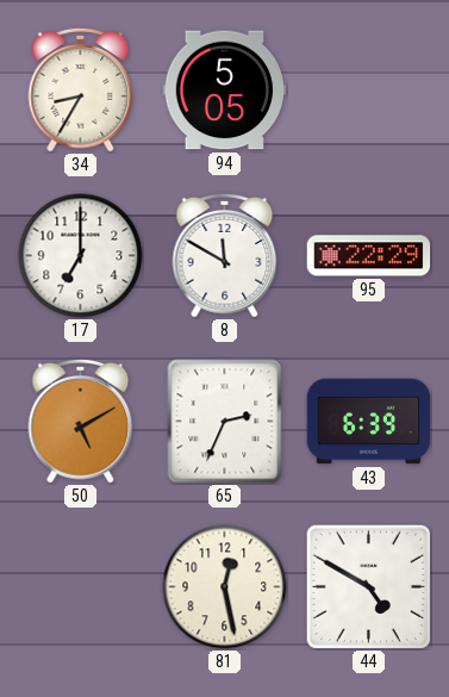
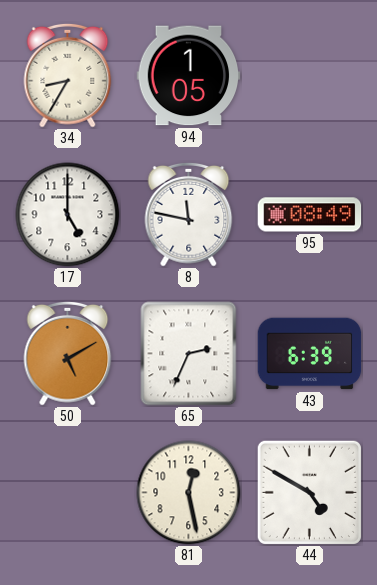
94: 5:05 -> 1:05
17: 7:00 -> 5:00
8: 11:50 -> 11:47
95: 22:29 -> 08:49
